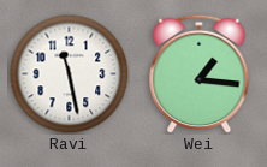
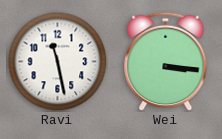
Wei: 1:16 -> 3:16
